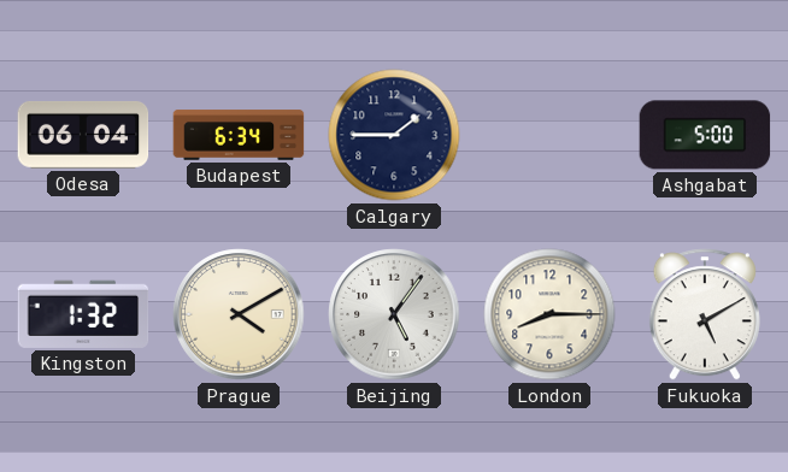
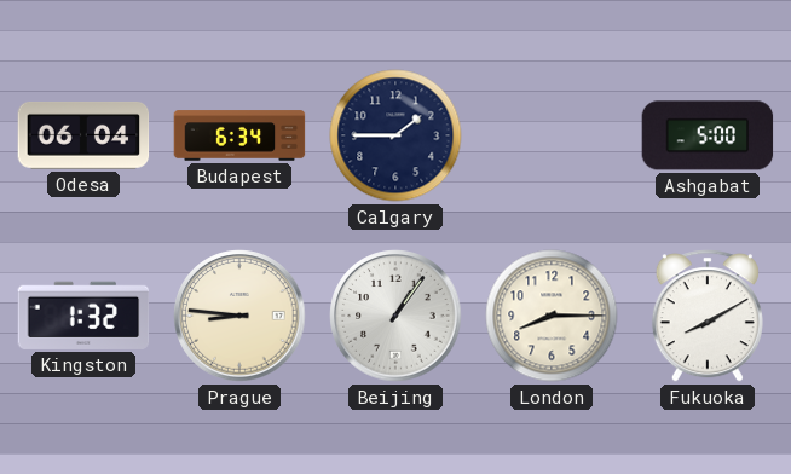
Prague: 4:10 -> 8:46
Beijing: 5:06 -> 1:06
Fukuoka: 5:10 -> 8:10
